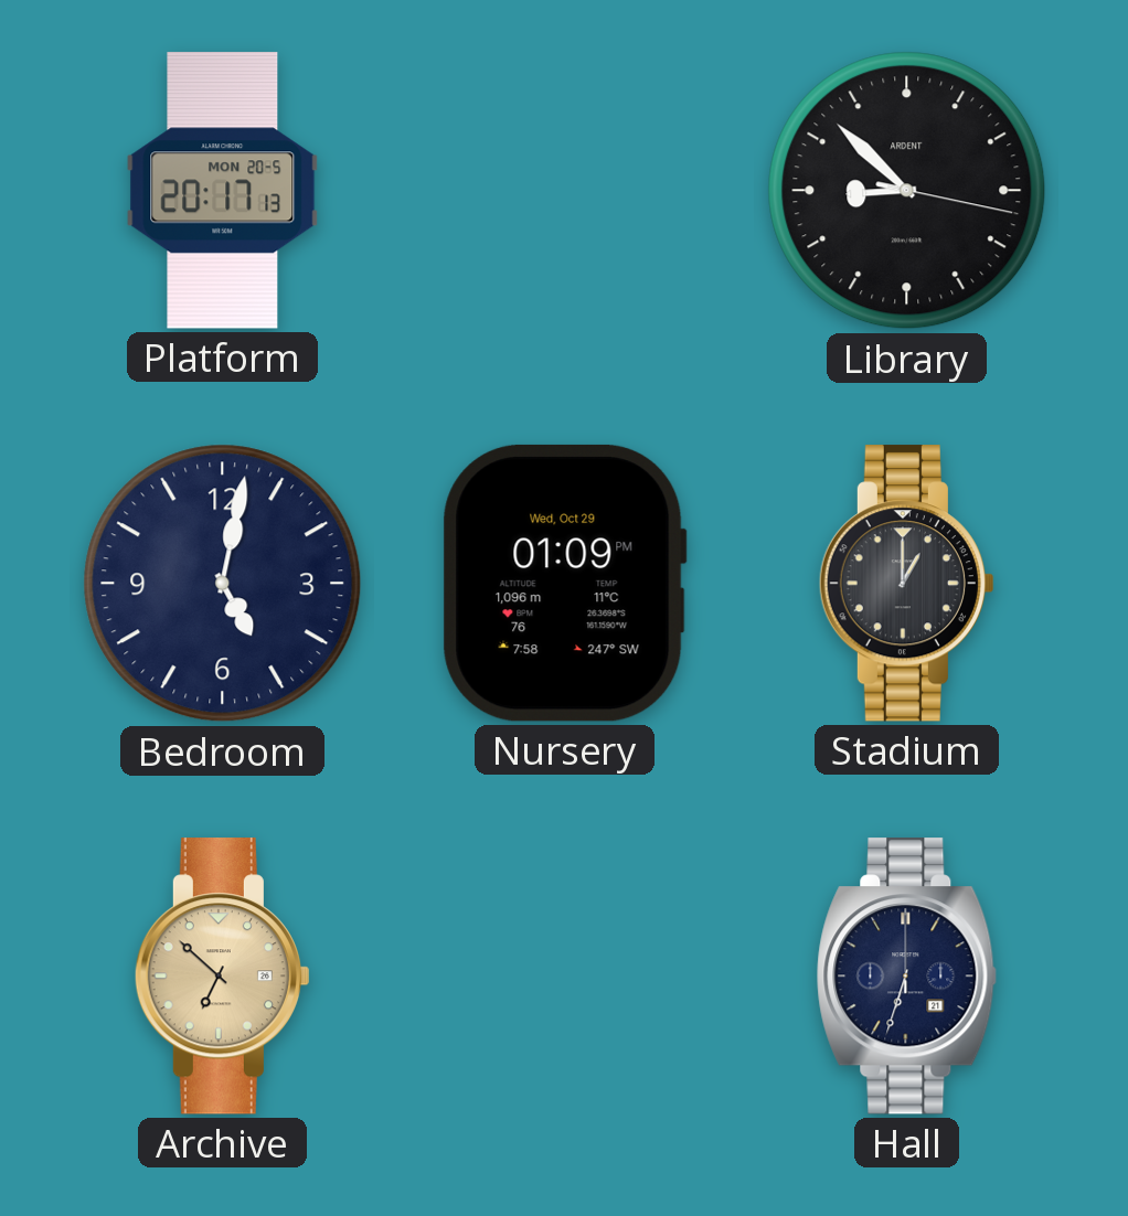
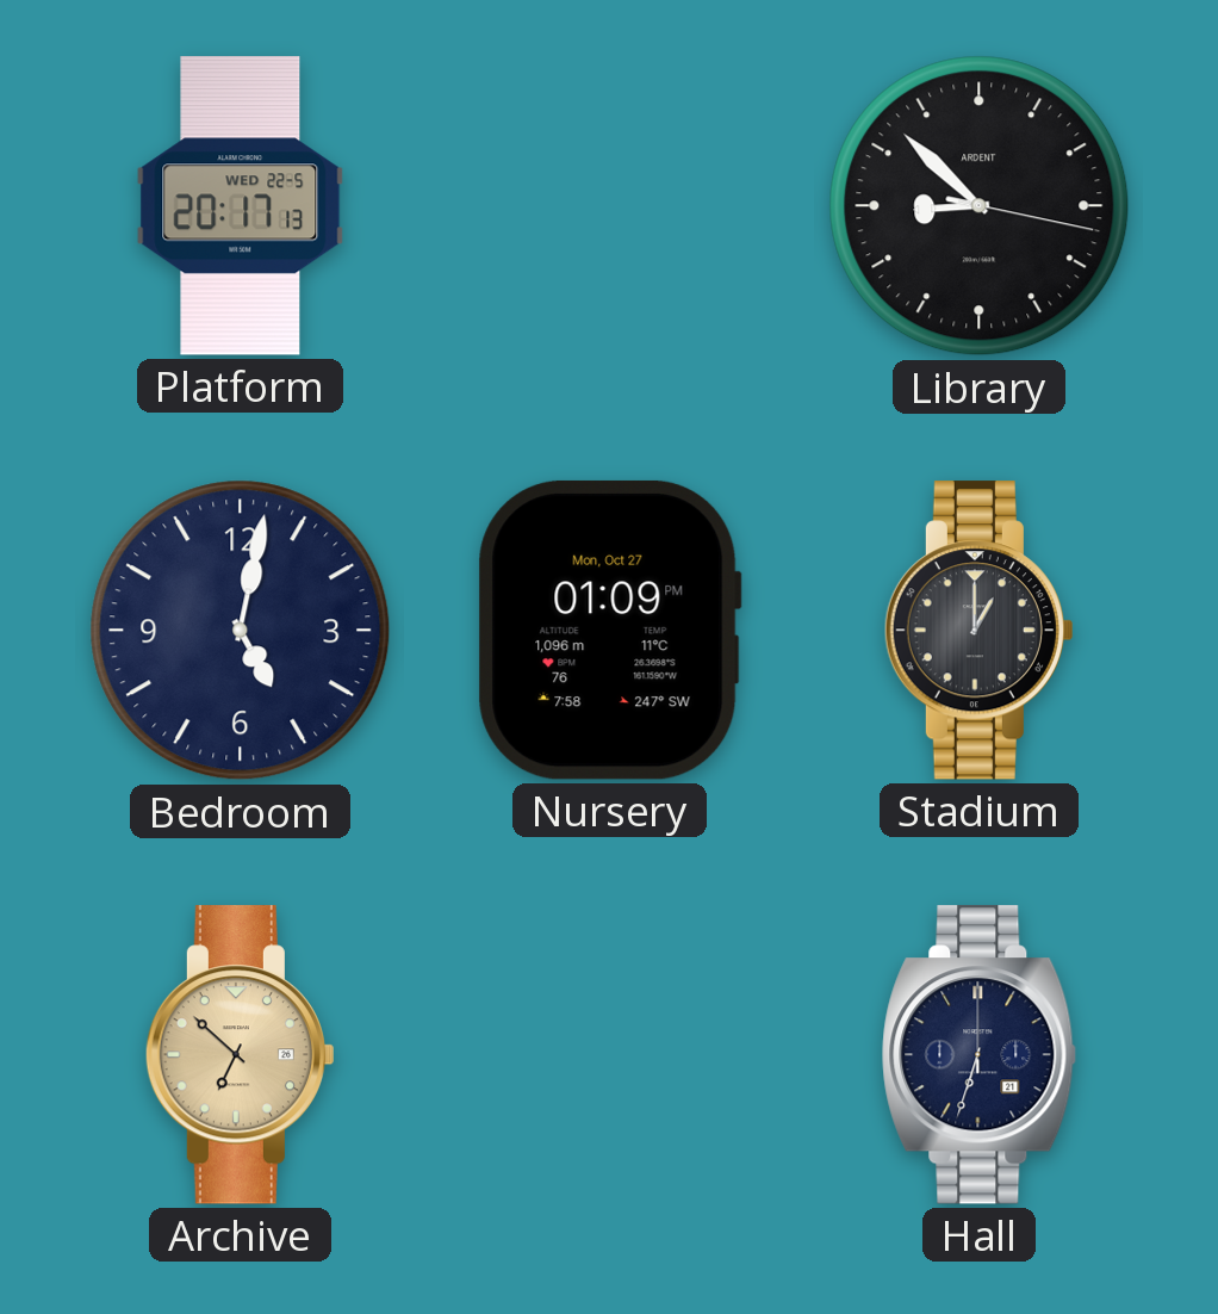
Platform date: MON 20-5 -> WED 22-5
Nursery date: Wed, Oct 29 -> Mon, Oct 27
